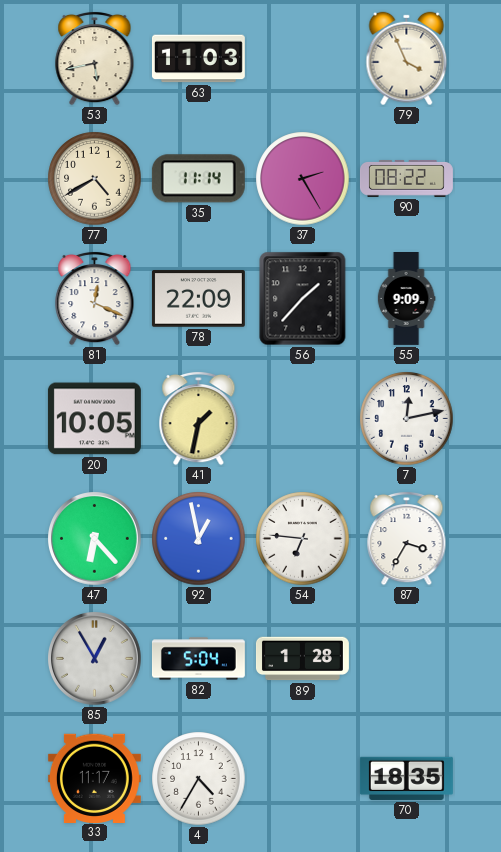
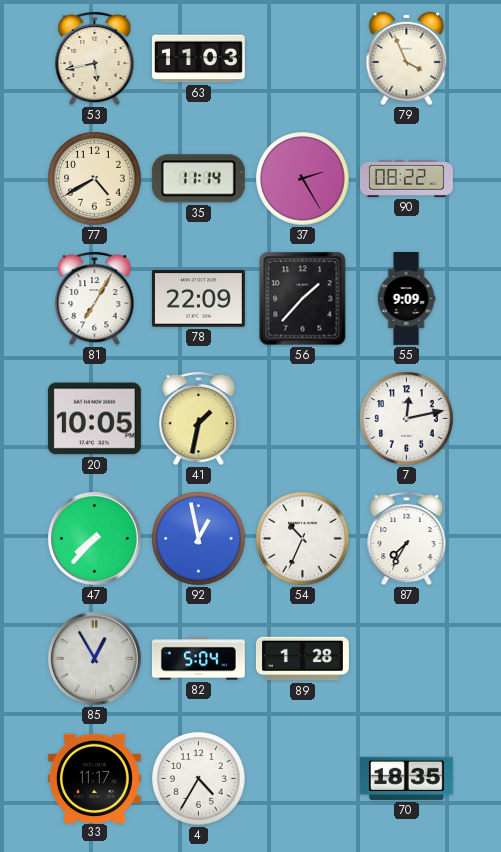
81: 12:19 -> 7:05
47: 6:23 -> 7:37
54: 6:46 -> 10:34
87: 3:35 -> 7:35
